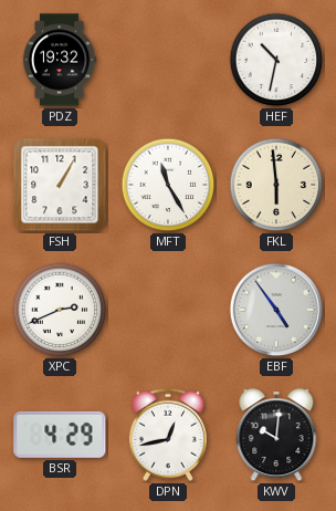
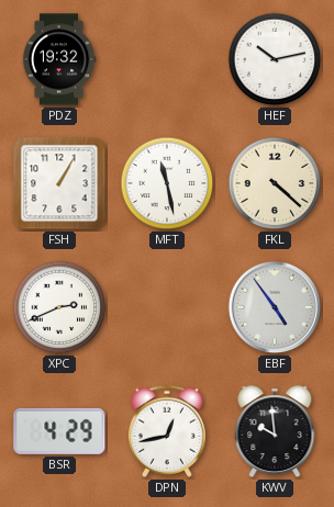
HEF: 10:32 -> 10:13
MFT: 11:25 -> 11:28
FKL: 5:59 -> 4:22
KWV: 10:01 -> 9:59
